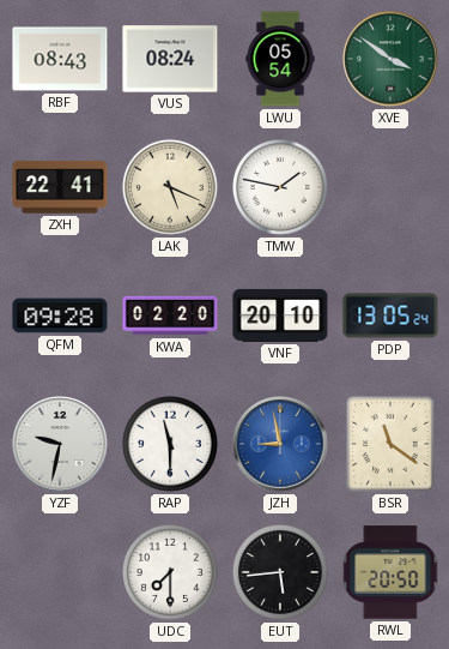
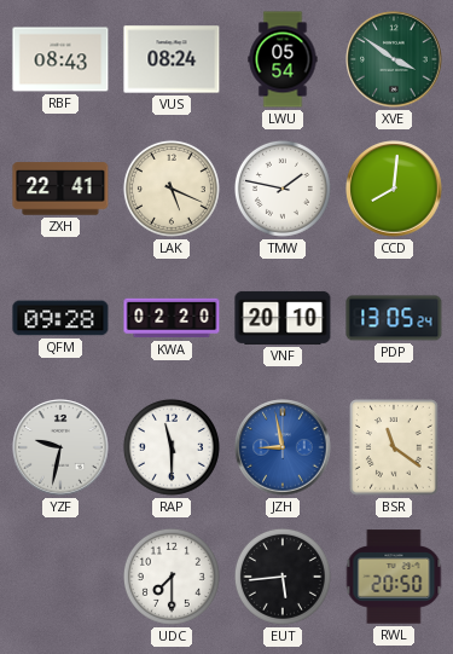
CCD: none -> 8:01
